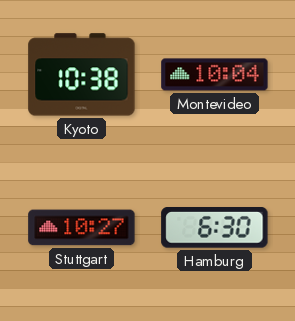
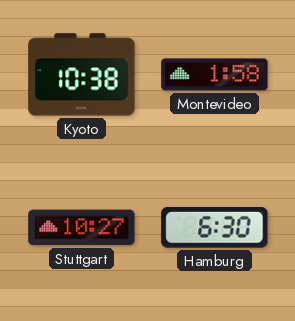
Montevideo: 10:04 -> 1:58
